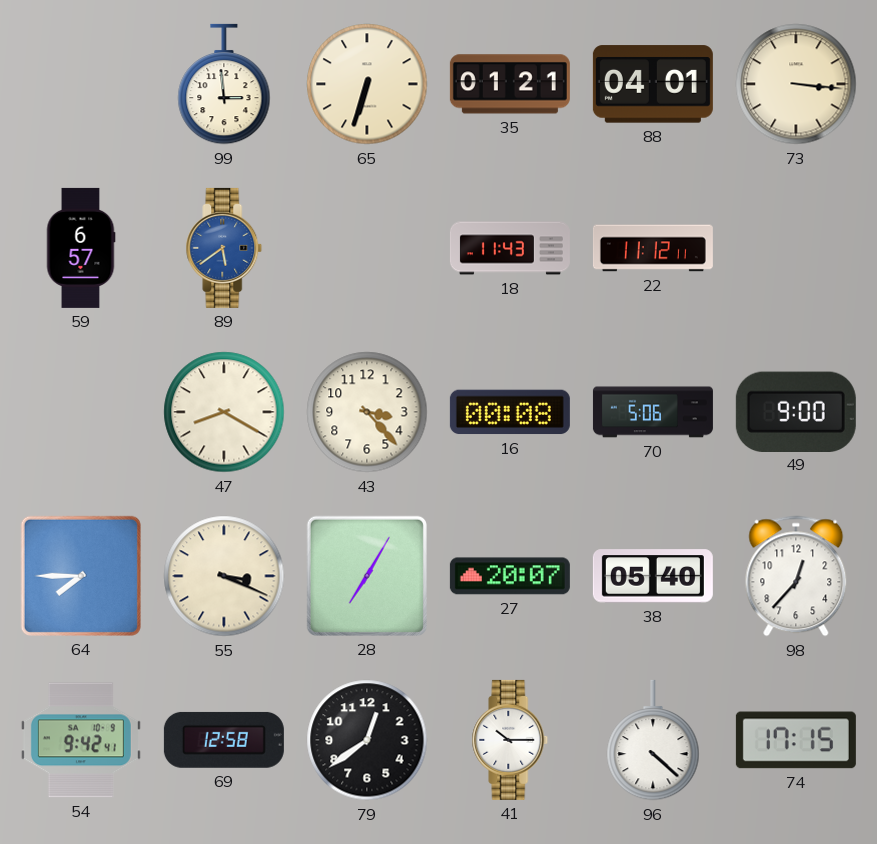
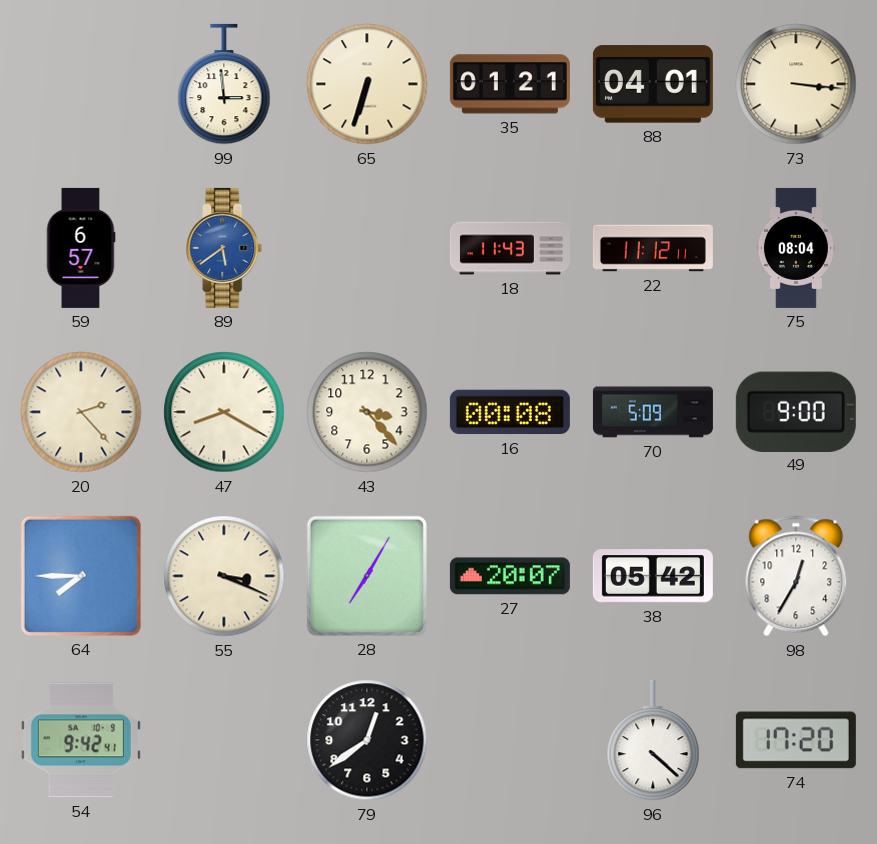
75: none -> 08:04
20: none -> 2:23
70: 5:06 -> 5:09
38: 05:40 -> 05:42
98: 12:37 -> 12:35
69: 12:58 -> none
41: 10:15 -> none
74: 17:15 -> 17:20
